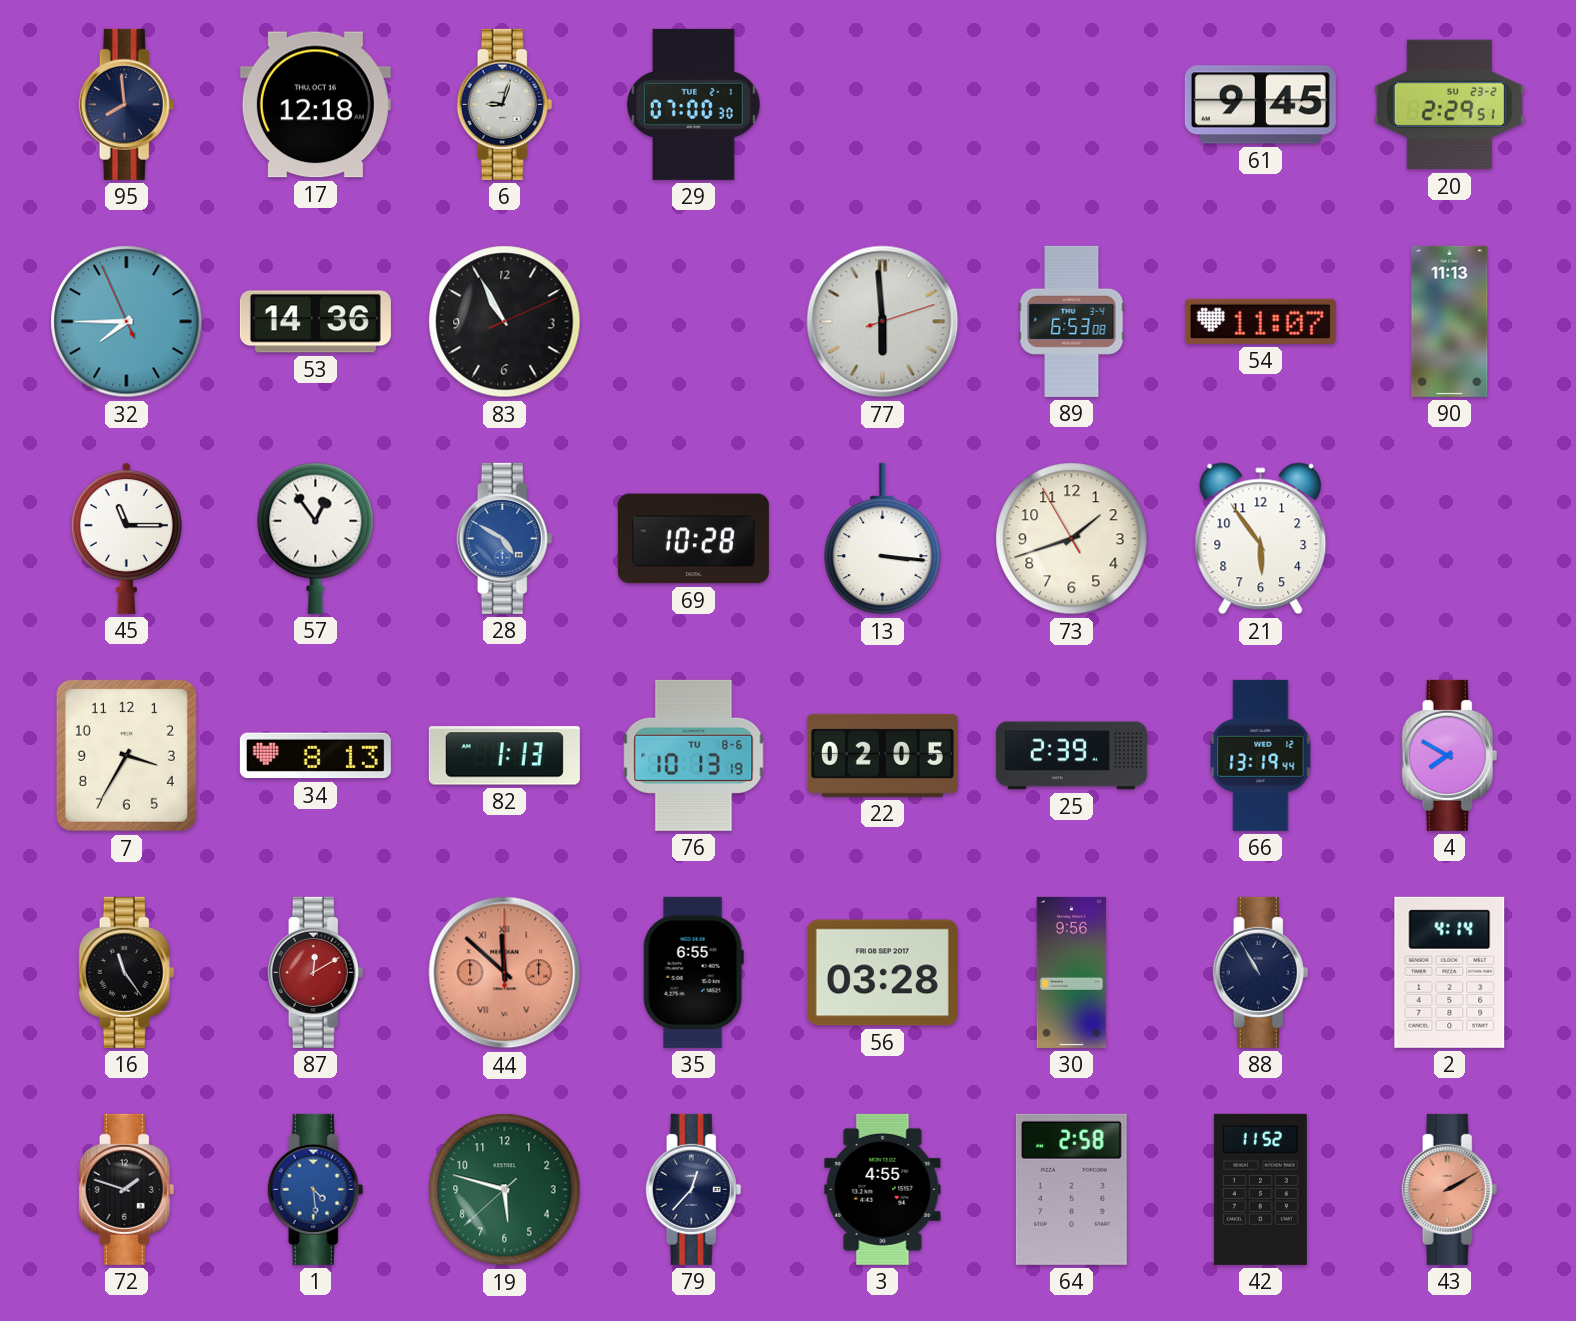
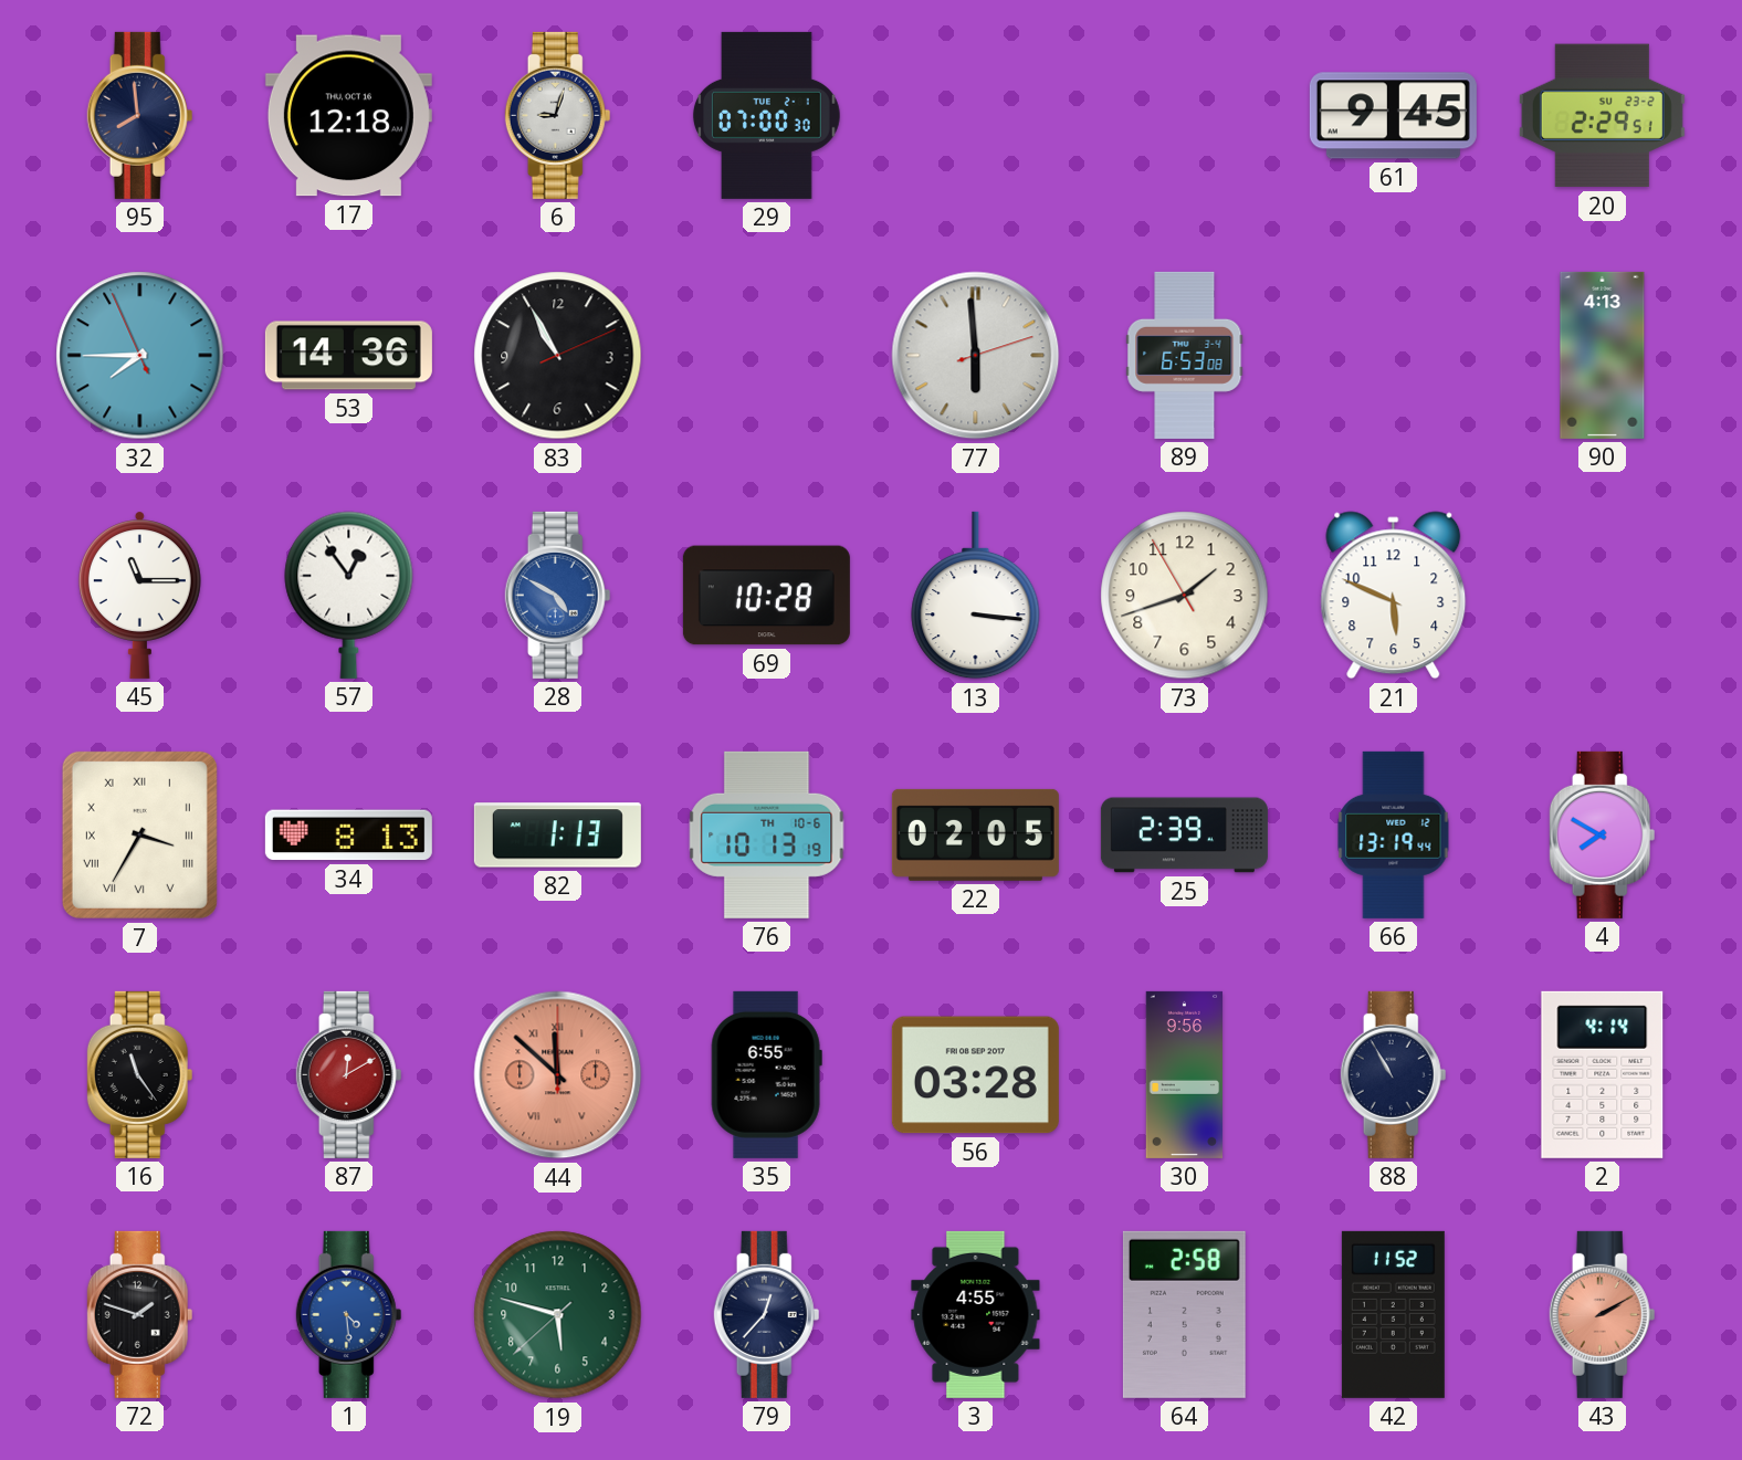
54: 11:07 -> none
90: 11:13 -> 4:13
21: 5:54 -> 5:49
7 numerals: Arabic -> Roman
76 date: TU 8-6 -> TH 10-6
